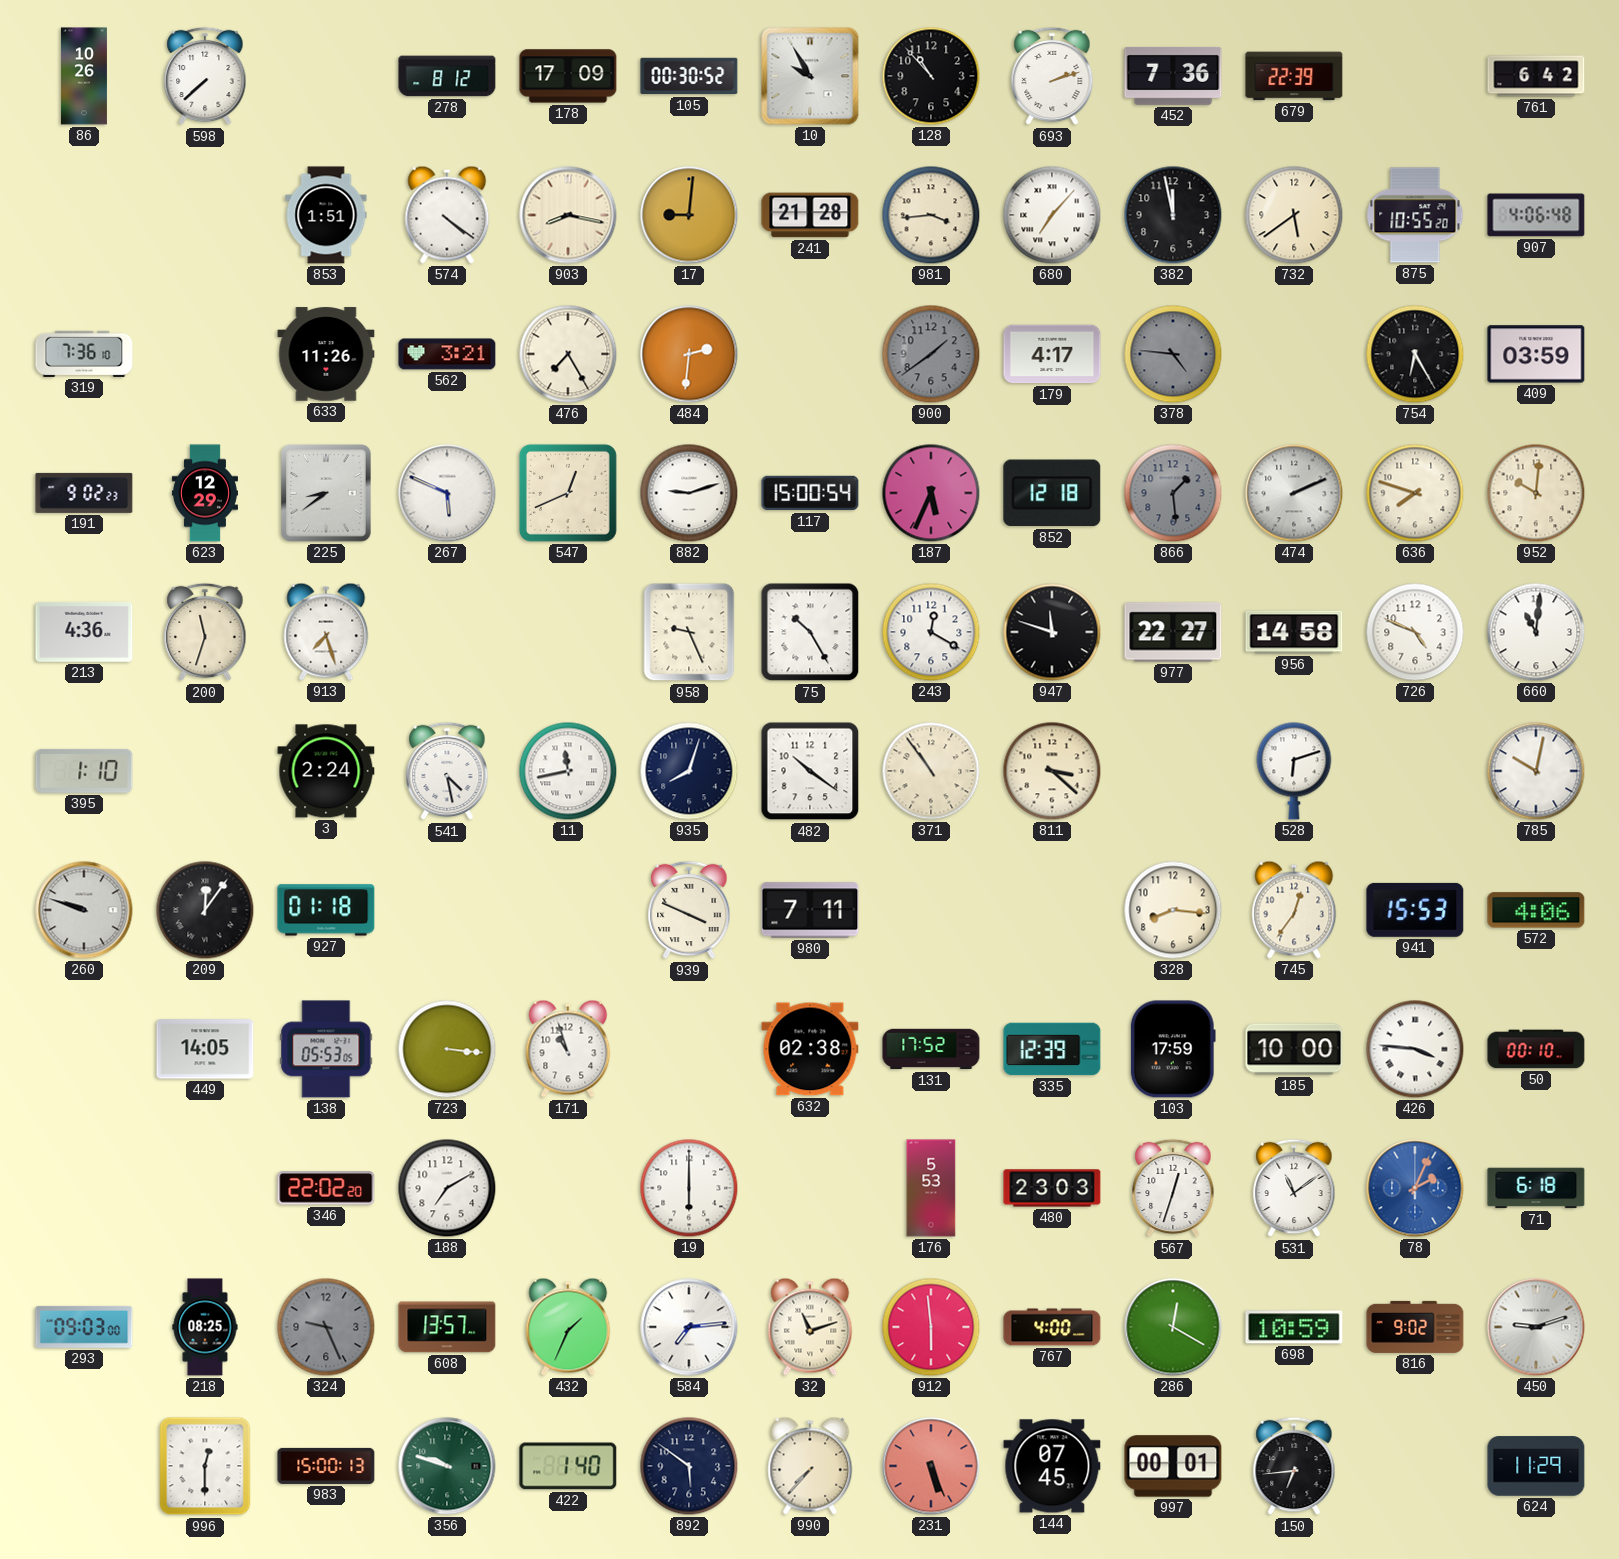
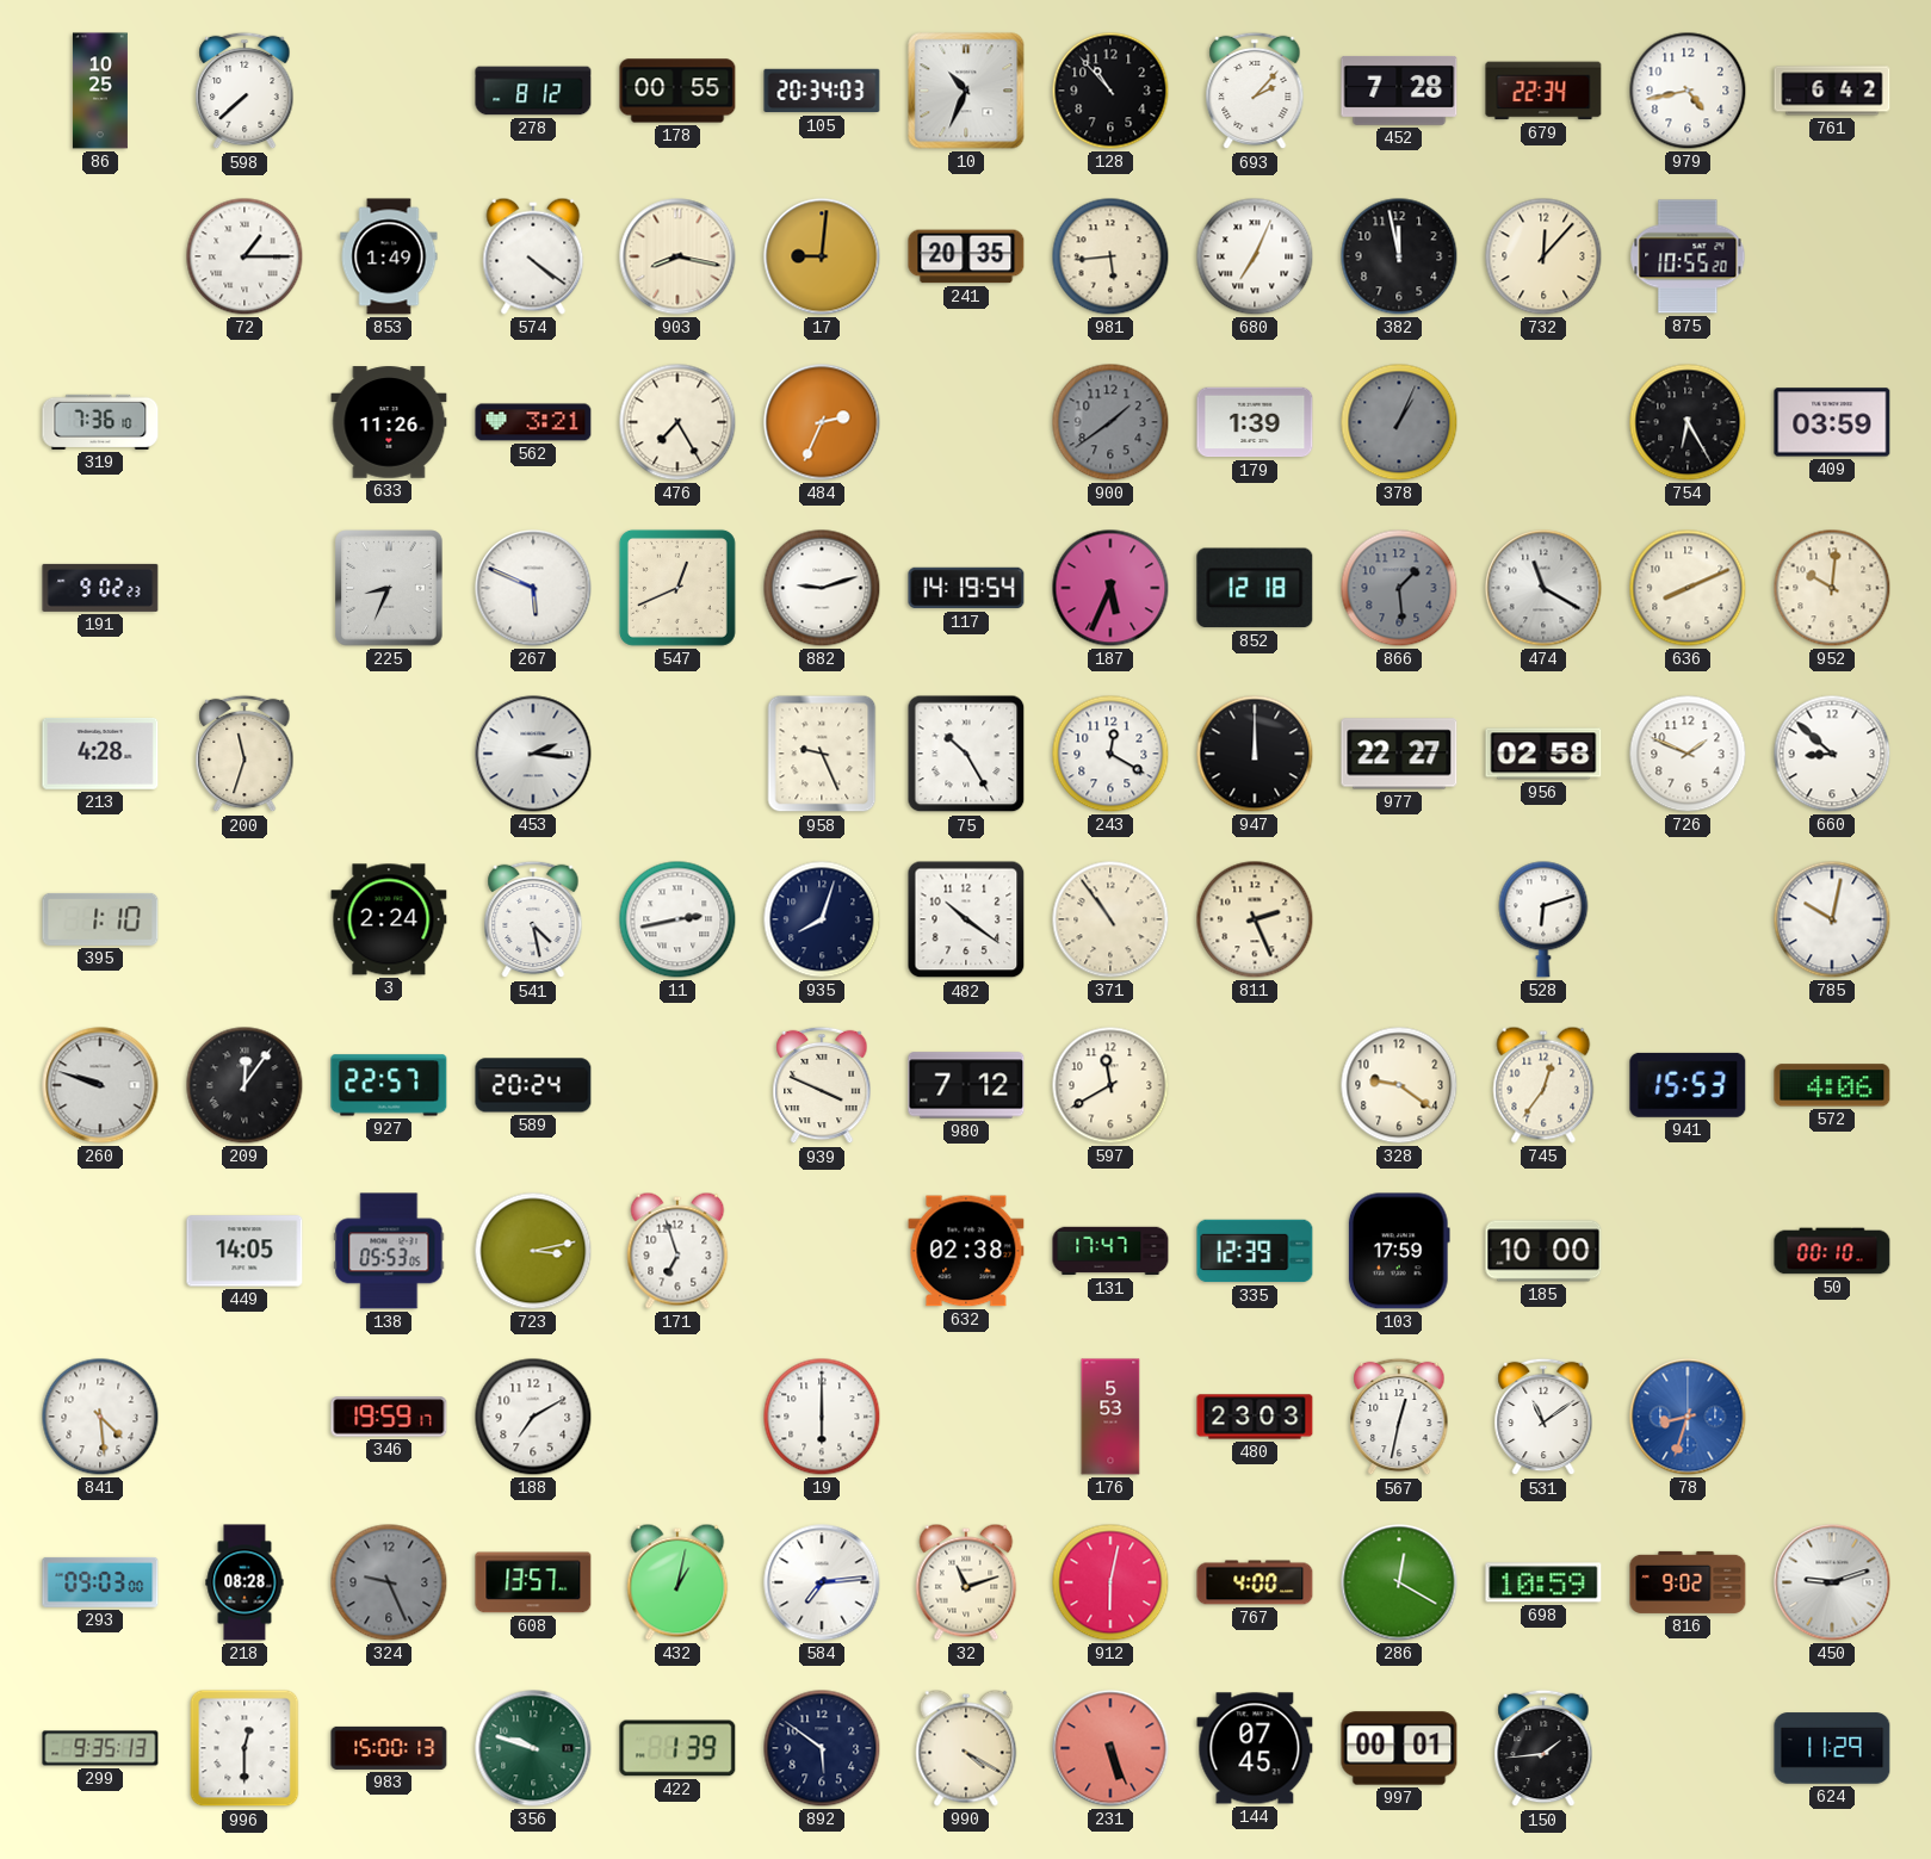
86: 10:26 -> 10:25
178: 17:09 -> 00:55
105: 00:30 -> 20:34
10: 9:55 -> 10:34
693: 2:12 -> 2:07
452: 7:36 -> 7:28
679: 22:39 -> 22:34
979: none -> 4:43
72: none -> 1:15
853: 1:51 -> 1:49
241: 21:28 -> 20:35
981: 3:44 -> 5:44
680: 7:07 -> 7:04
732: 5:39 -> 12:07
907: 4:06 -> none
484: 2:31 -> 2:34
179: 4:17 -> 1:39
378: 4:46 -> 1:04
623: 12:29 -> none
225: 8:39 -> 8:34
117: 15:00 -> 14:19
474: 2:11 -> 11:20
636: 7:48 -> 8:11
213: 4:36 -> 4:28
913: 7:27 -> none
453: none -> 2:16
947: 11:48 -> 12:00
956: 14:58 -> 02:58
726: 4:49 -> 1:49
660: 11:01 -> 8:52
11: 11:43 -> 2:43
811: 3:22 -> 2:26
927: 01:18 -> 22:57
589: none -> 20:24
980: 7:11 -> 7:12
597: none -> 11:40
328: 8:16 -> 9:21
723: 3:16 -> 3:13
171: 10:57 -> 6:57
131: 17:52 -> 17:47
426: 3:46 -> none
841: none -> 4:29
346: 22:02 -> 19:59
567: 12:33 -> 12:32
78: 2:04 -> 8:33
71: 6:18 -> none
218: 08:25 -> 08:28
432: 1:34 -> 1:02
912: 5:59 -> 6:02
299: none -> 9:35
422: 1:40 -> 1:39
990: 7:37 -> 4:20
150: 6:44 -> 1:44
